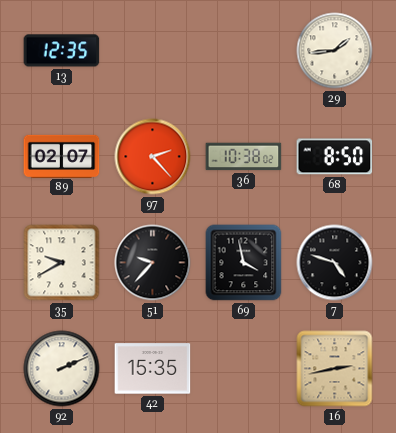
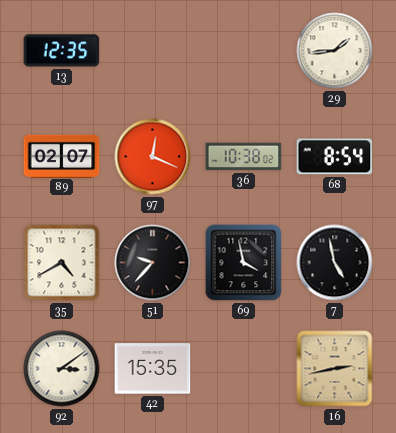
97: 2:23 -> 12:19
68: 8:50 -> 8:54
35: 9:40 -> 4:40
7: 4:48 -> 4:58
92: 2:11 -> 3:09
